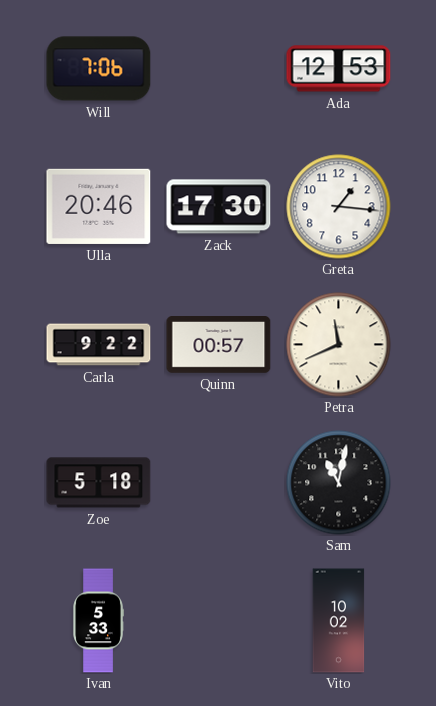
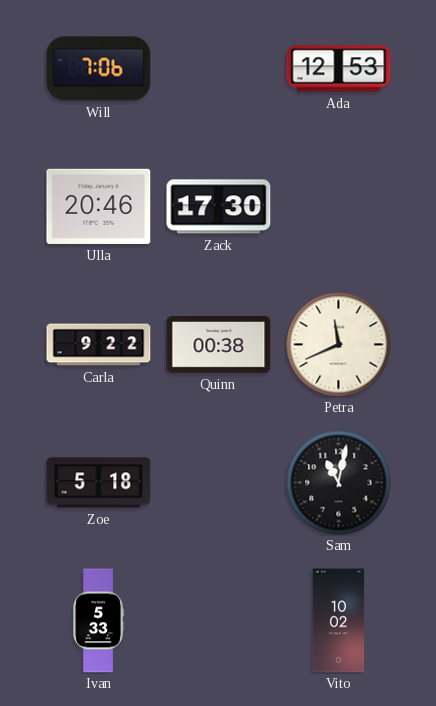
Greta: 1:16 -> none
Quinn: 00:57 -> 00:38
